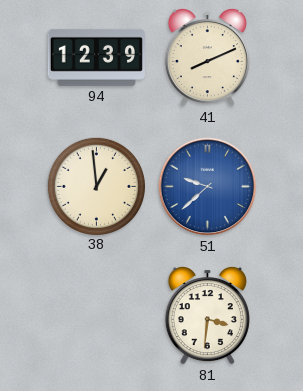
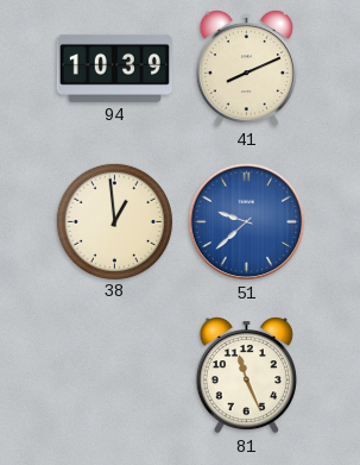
94: 12:39 -> 10:39
81: 3:31 -> 11:26
